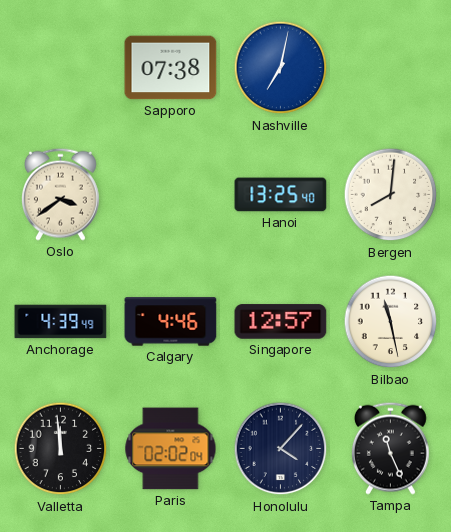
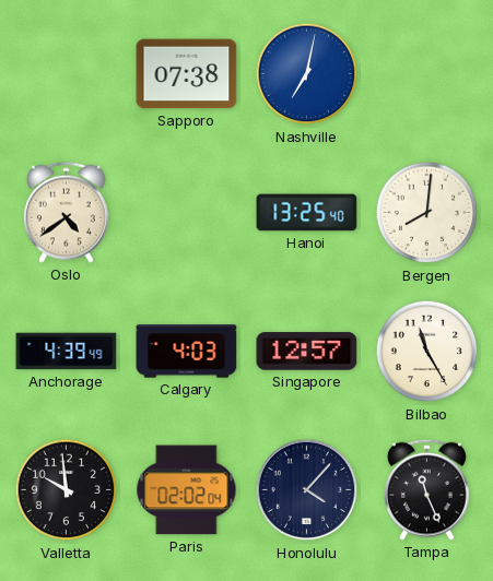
Oslo: 3:39 -> 4:39
Calgary: 4:46 -> 4:03
Bilbao: 11:28 -> 11:25
Valletta: 11:59 -> 9:59
